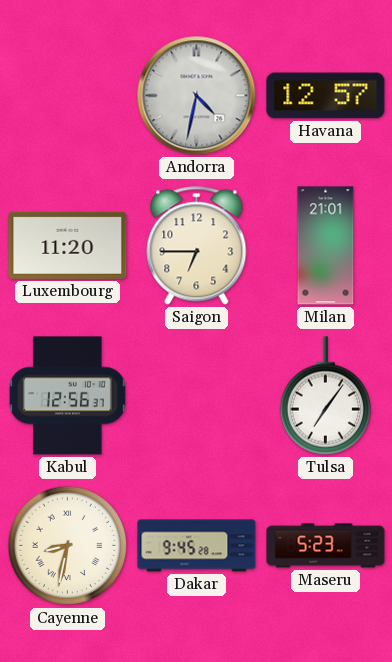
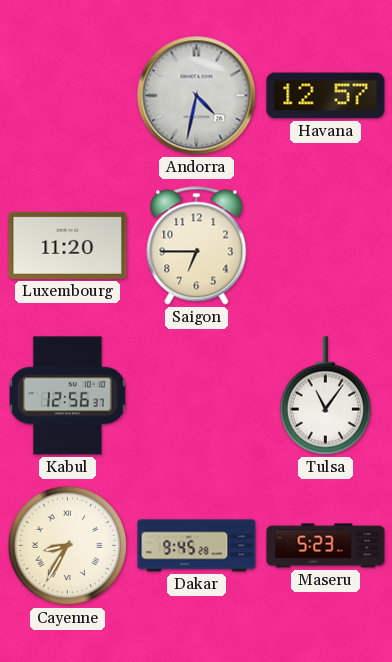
Milan: 21:01 -> none
Tulsa: 7:06 -> 11:06
Cayenne: 8:32 -> 8:35
